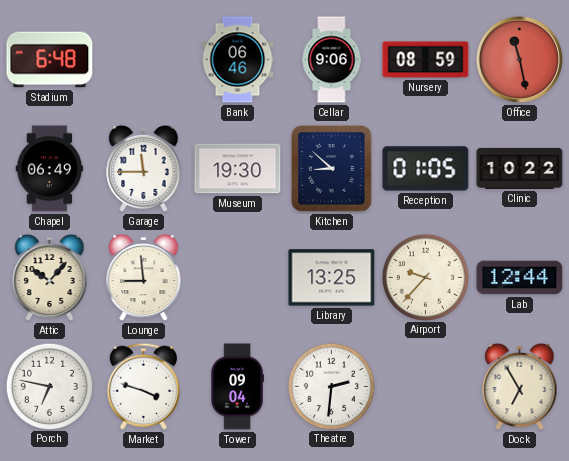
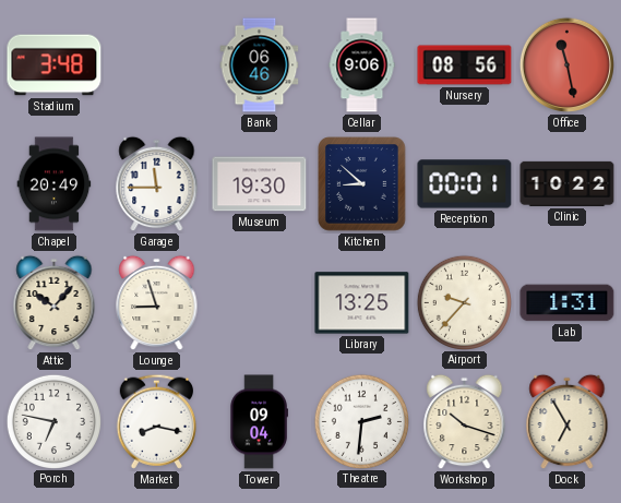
Stadium: 6:48 -> 3:48
Nursery: 08:59 -> 08:56
Chapel: 06:49 -> 20:49
Reception: 01:05 -> 00:01
Lounge: 8:59 -> 8:57
Lab: 12:44 -> 1:31
Market: 3:48 -> 8:17
Workshop: none -> 10:18
